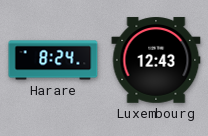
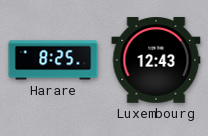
Harare: 8:24 -> 8:25
